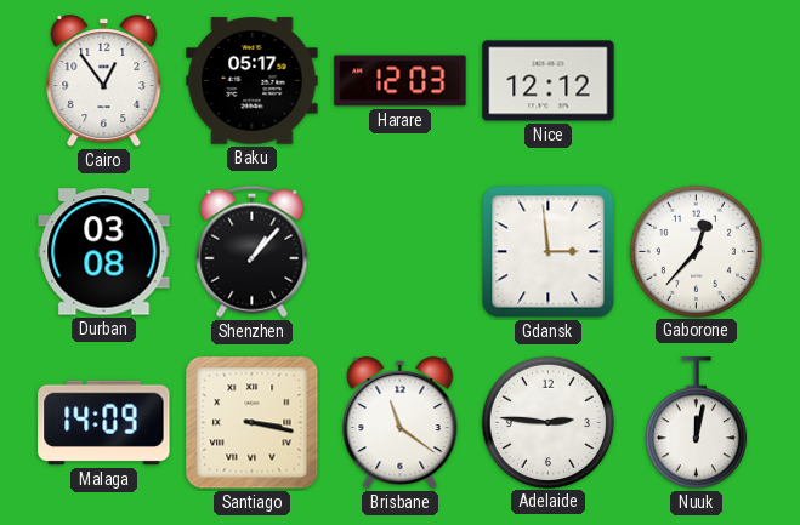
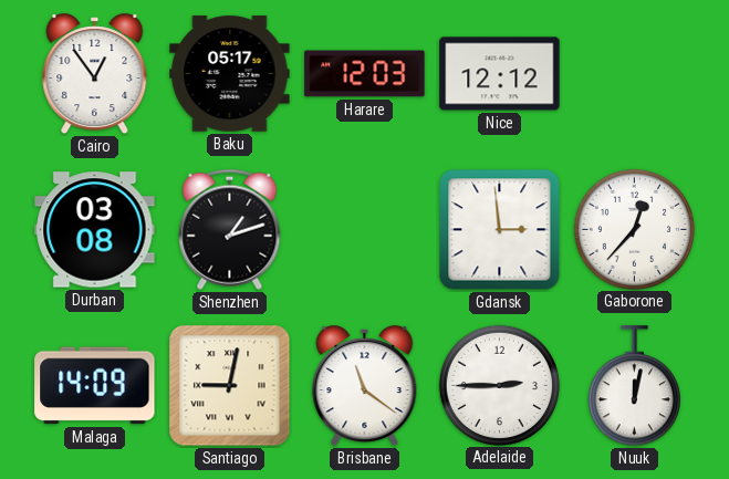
Shenzhen: 1:07 -> 1:12
Santiago: 3:17 -> 9:02
Adelaide: 2:46 -> 2:45
